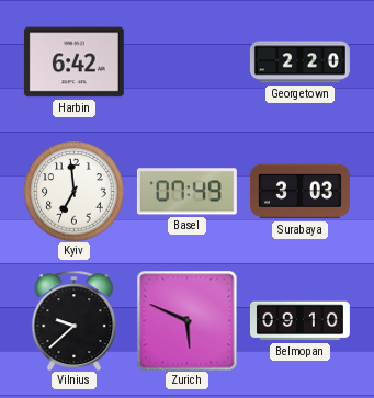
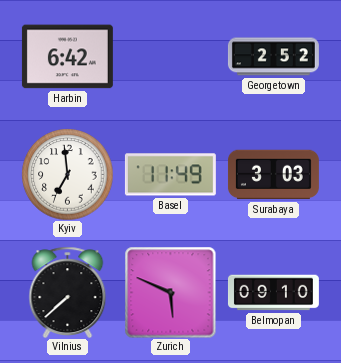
Georgetown: 2:20 -> 2:52
Basel: 07:49 -> 11:49
Vilnius: 9:38 -> 7:38
